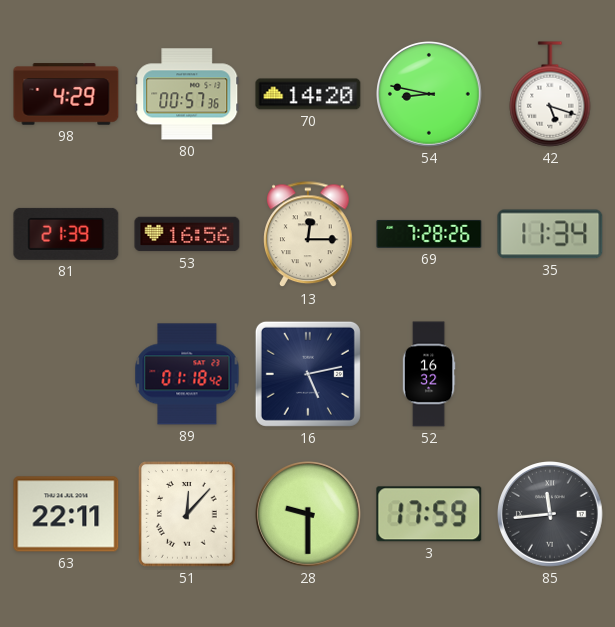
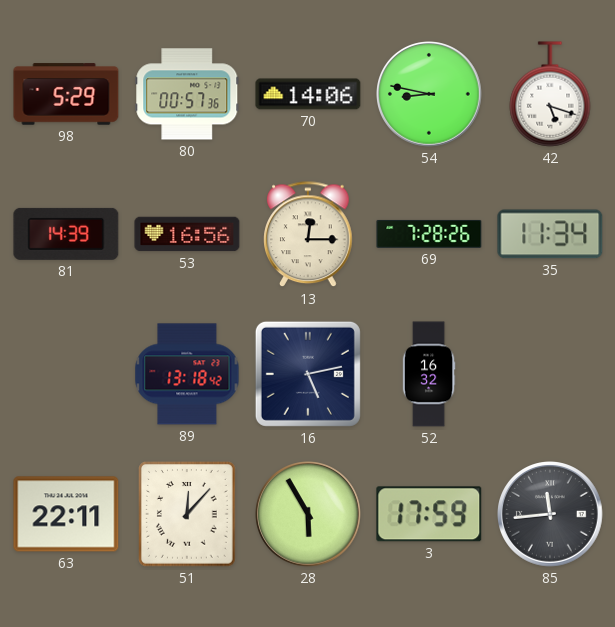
98: 4:29 -> 5:29
70: 14:20 -> 14:06
81: 21:39 -> 14:39
89: 01:18 -> 13:18
28: 9:30 -> 5:55
